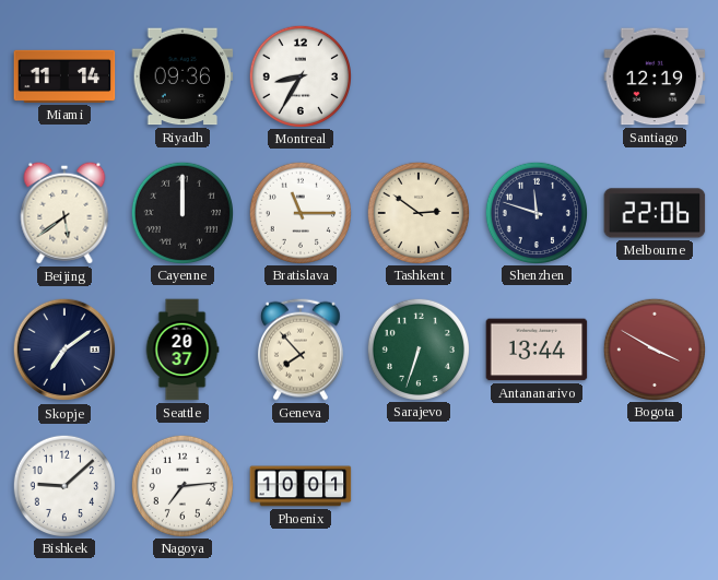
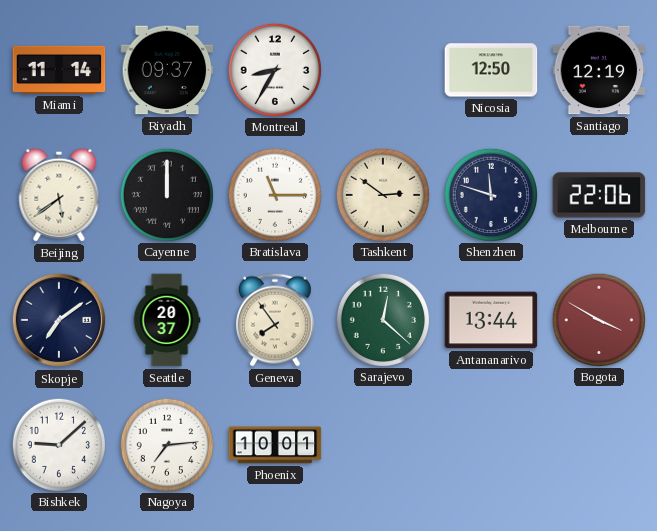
Riyadh: 09:36 -> 09:37
Nicosia: none -> 12:50
Geneva: 7:53 -> 7:54
Sarajevo: 6:33 -> 12:22
